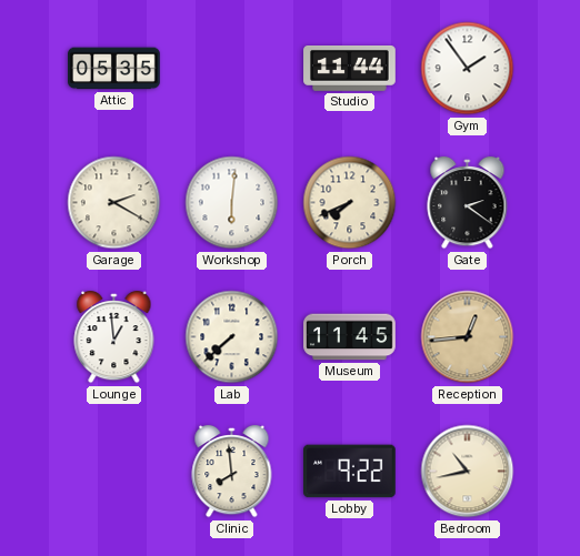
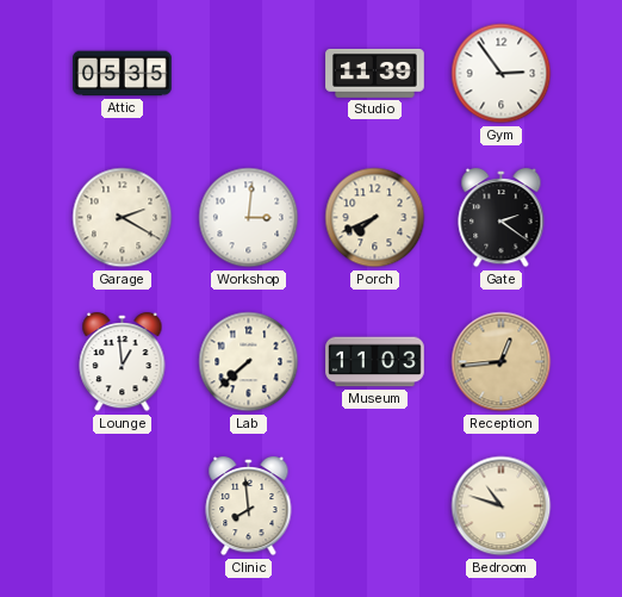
Studio: 11:44 -> 11:39
Gym: 1:54 -> 2:54
Workshop: 6:01 -> 3:01
Museum: 11:45 -> 11:03
Lobby: 9:22 -> none
Bedroom: 10:43 -> 10:48
